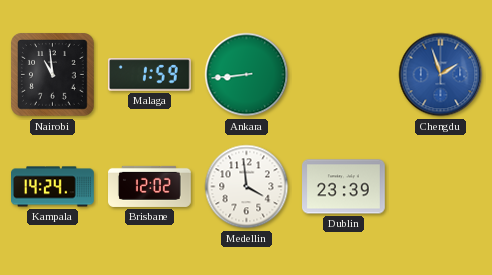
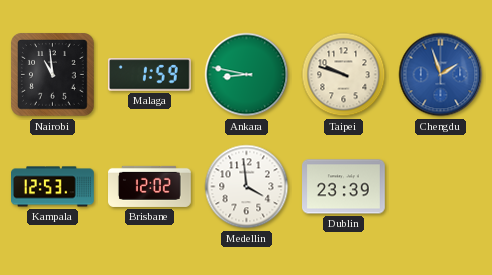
Ankara: 8:44 -> 8:47
Taipei: none -> 9:48
Kampala: 14:24 -> 12:53
